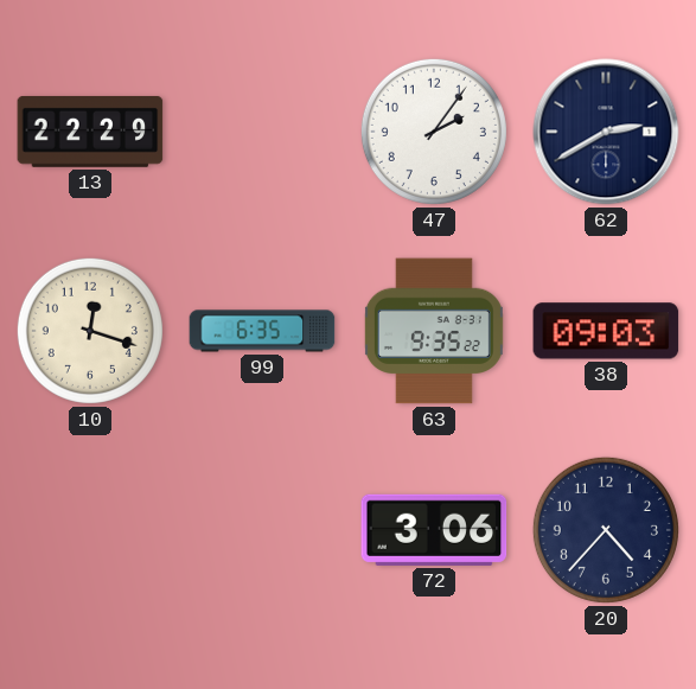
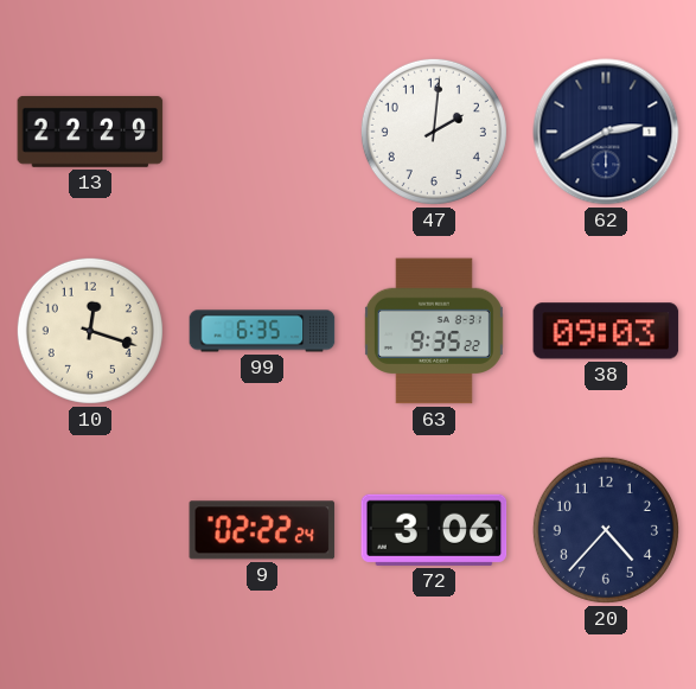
47: 2:06 -> 2:01
9: none -> 02:22
